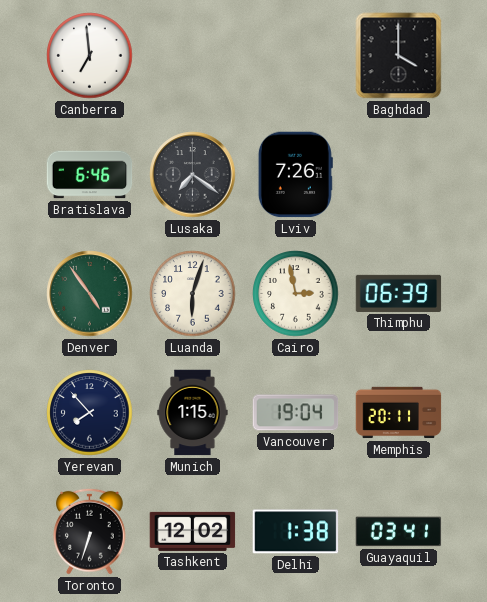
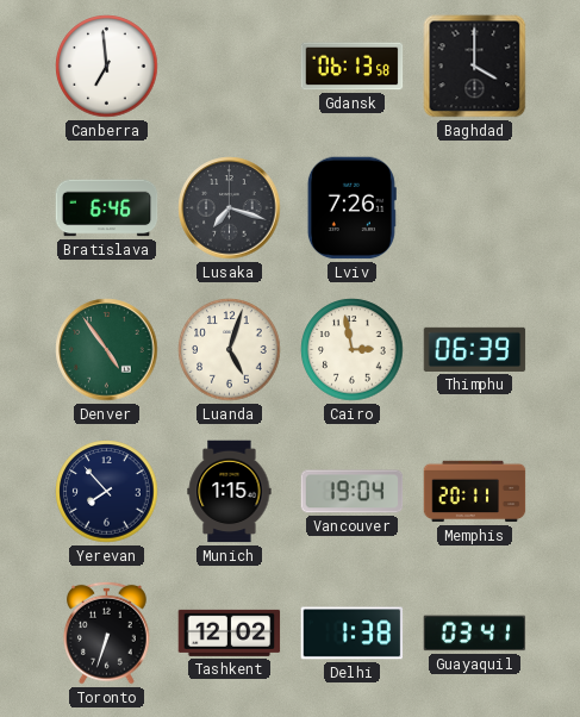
Gdansk: none -> 06:13
Lusaka: 7:21 -> 7:18
Luanda: 6:03 -> 5:03
